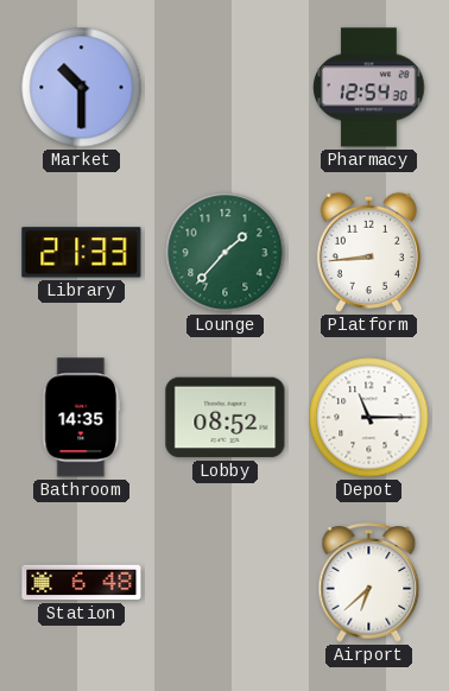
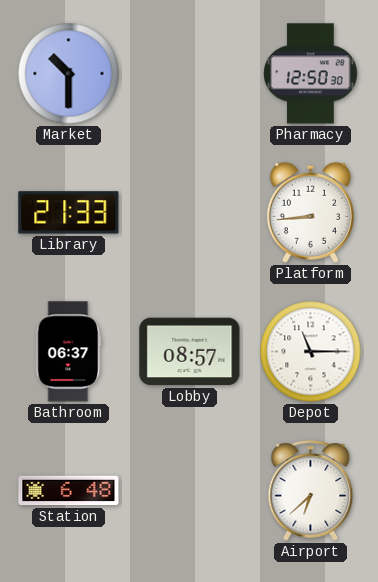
Pharmacy: 12:54 -> 12:50
Lounge: 1:37 -> none
Bathroom: 14:35 -> 06:37
Lobby: 08:52 -> 08:57
